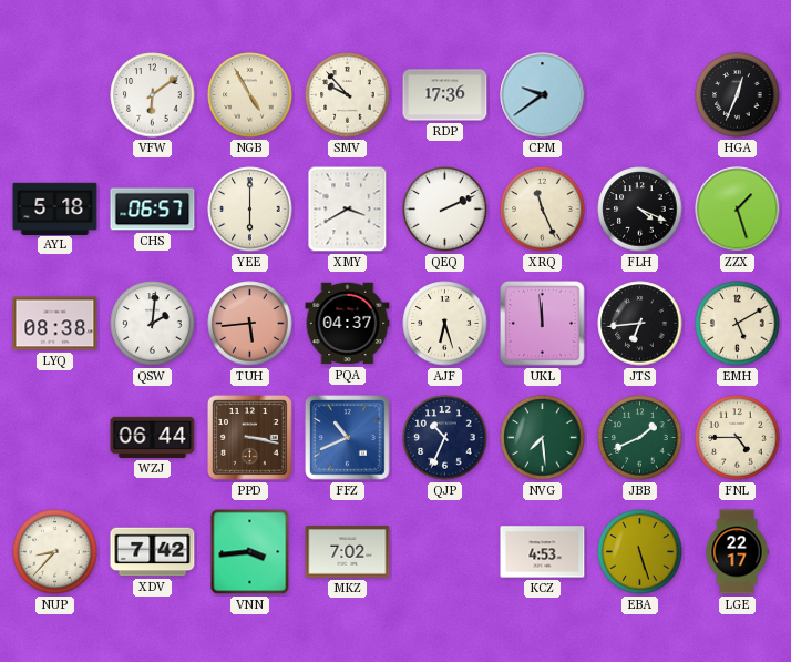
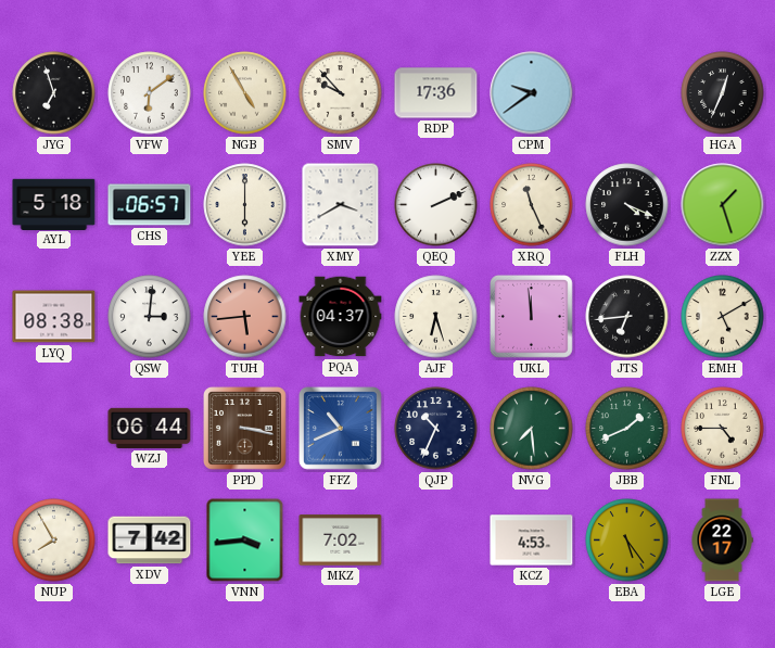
JYG: none -> 6:57
QSW: 2:01 -> 3:01
NUP: 8:37 -> 7:55
EBA: 5:27 -> 5:24
